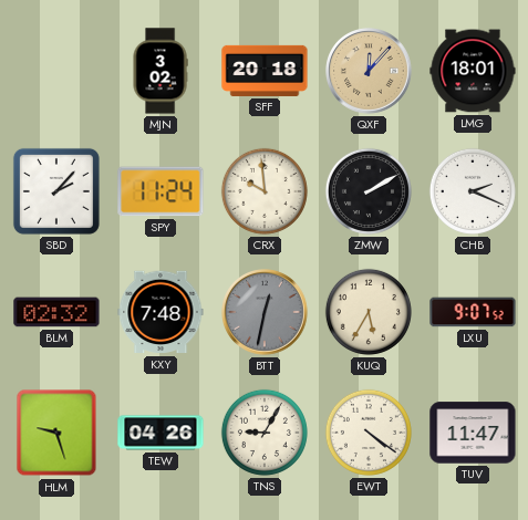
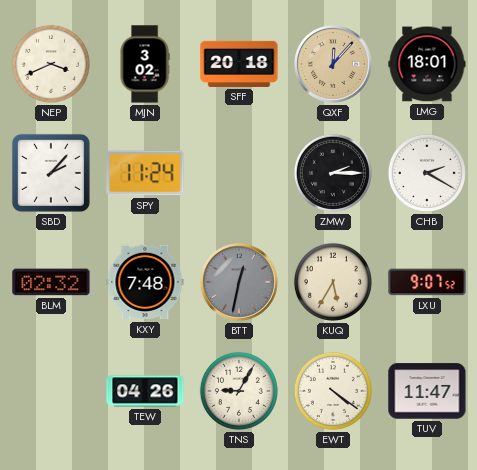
NEP: none -> 3:41
CRX: 9:59 -> none
ZMW: 2:10 -> 2:15
CHB: 2:19 -> 2:20
HLM: 9:27 -> none
